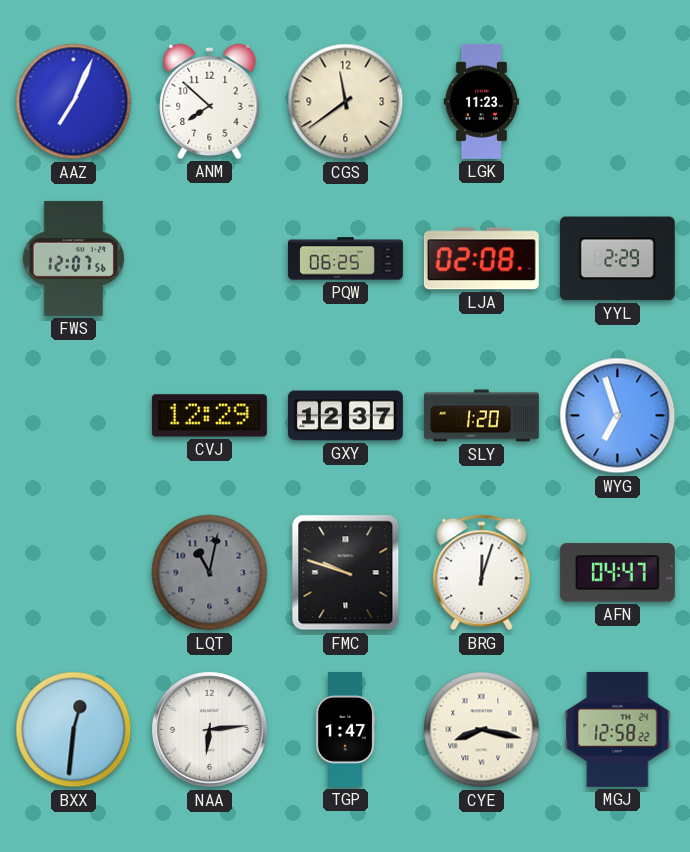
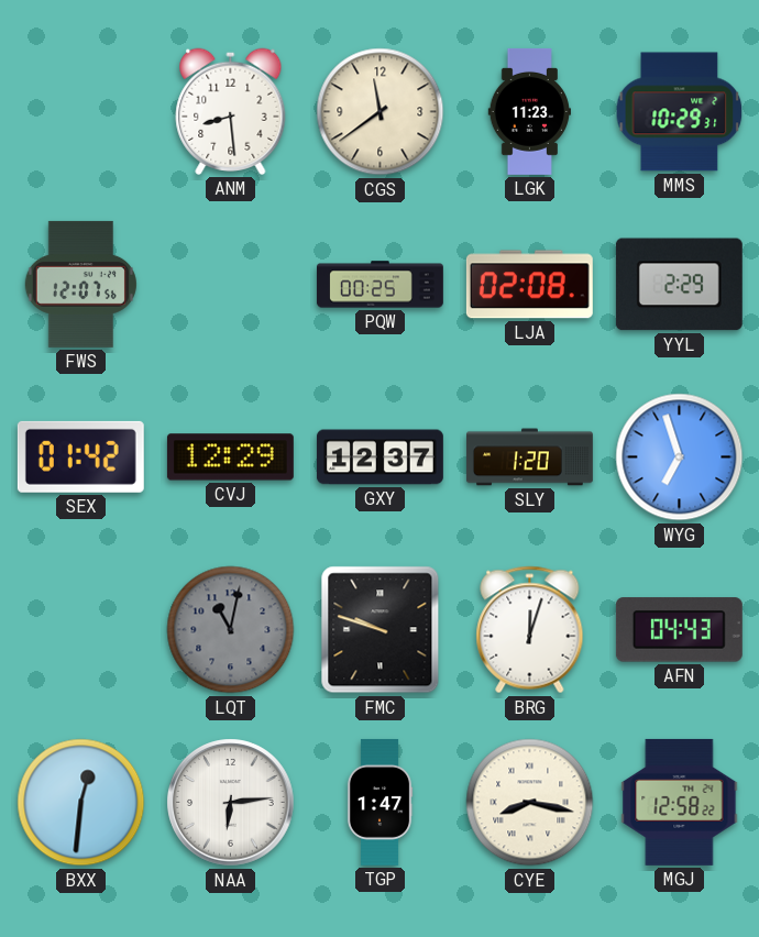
AAZ: 7:04 -> none
ANM: 7:52 -> 8:29
MMS: none -> 10:29
PQW: 06:25 -> 00:25
SEX: none -> 01:42
AFN: 04:47 -> 04:43
